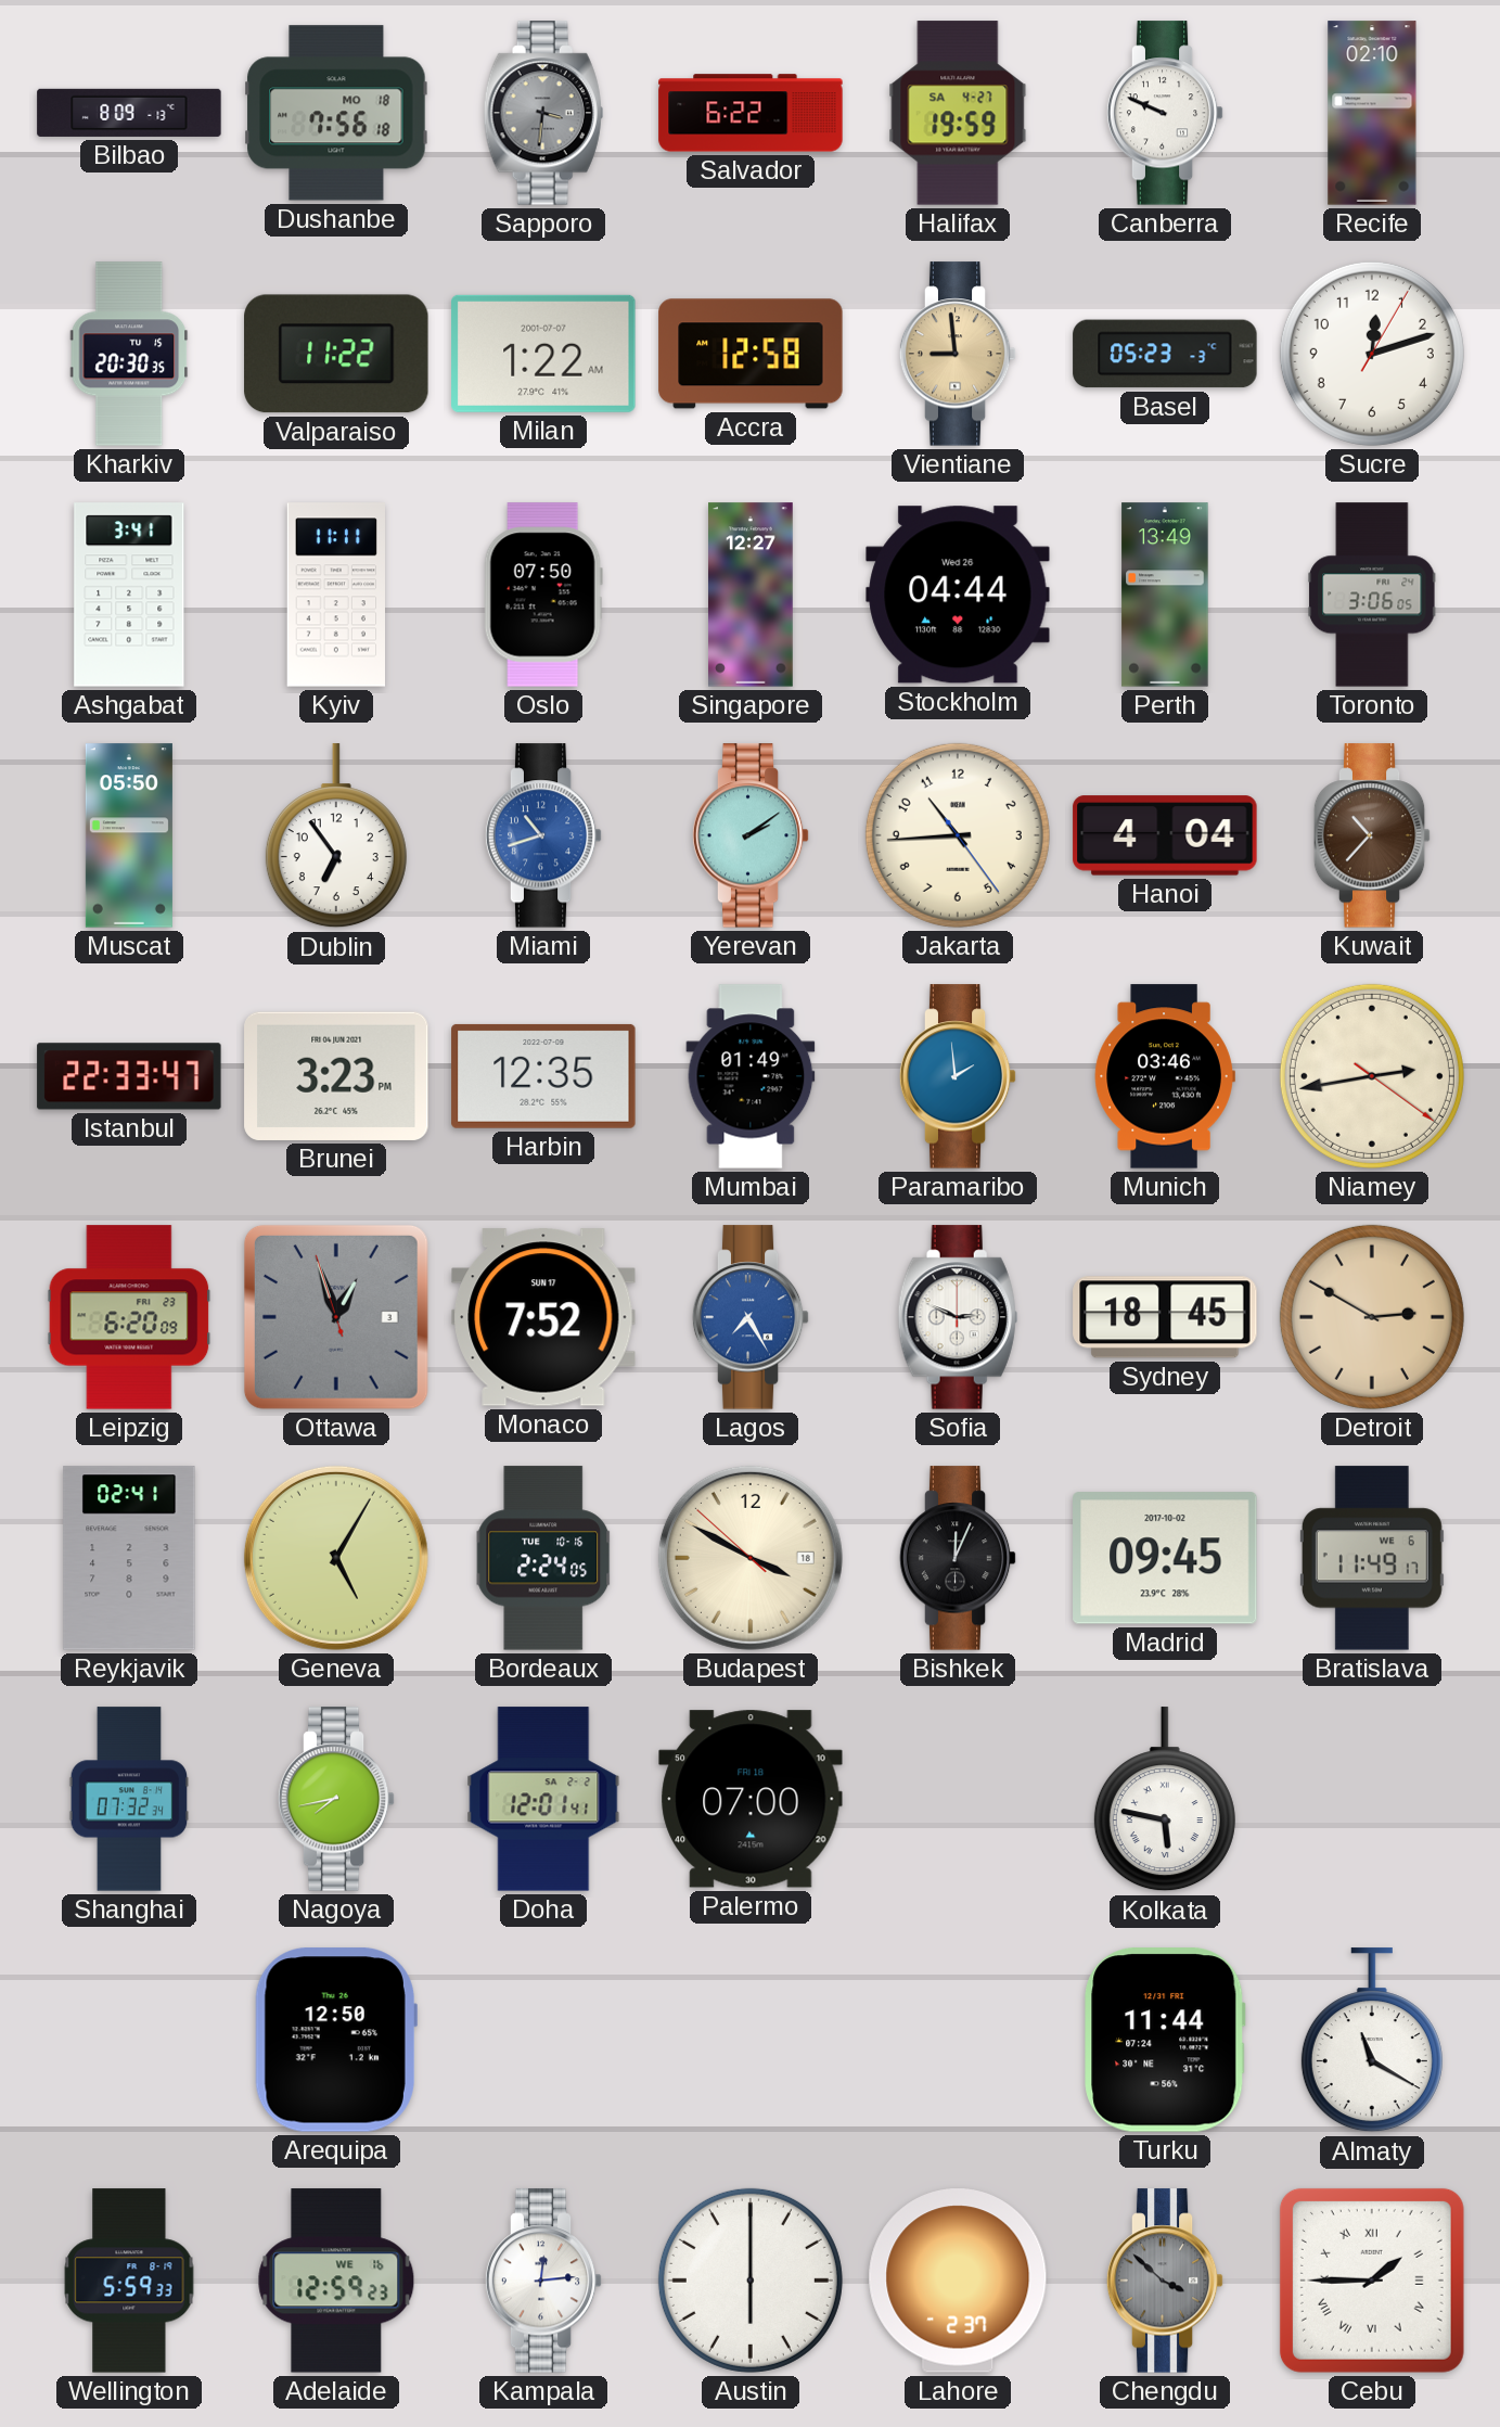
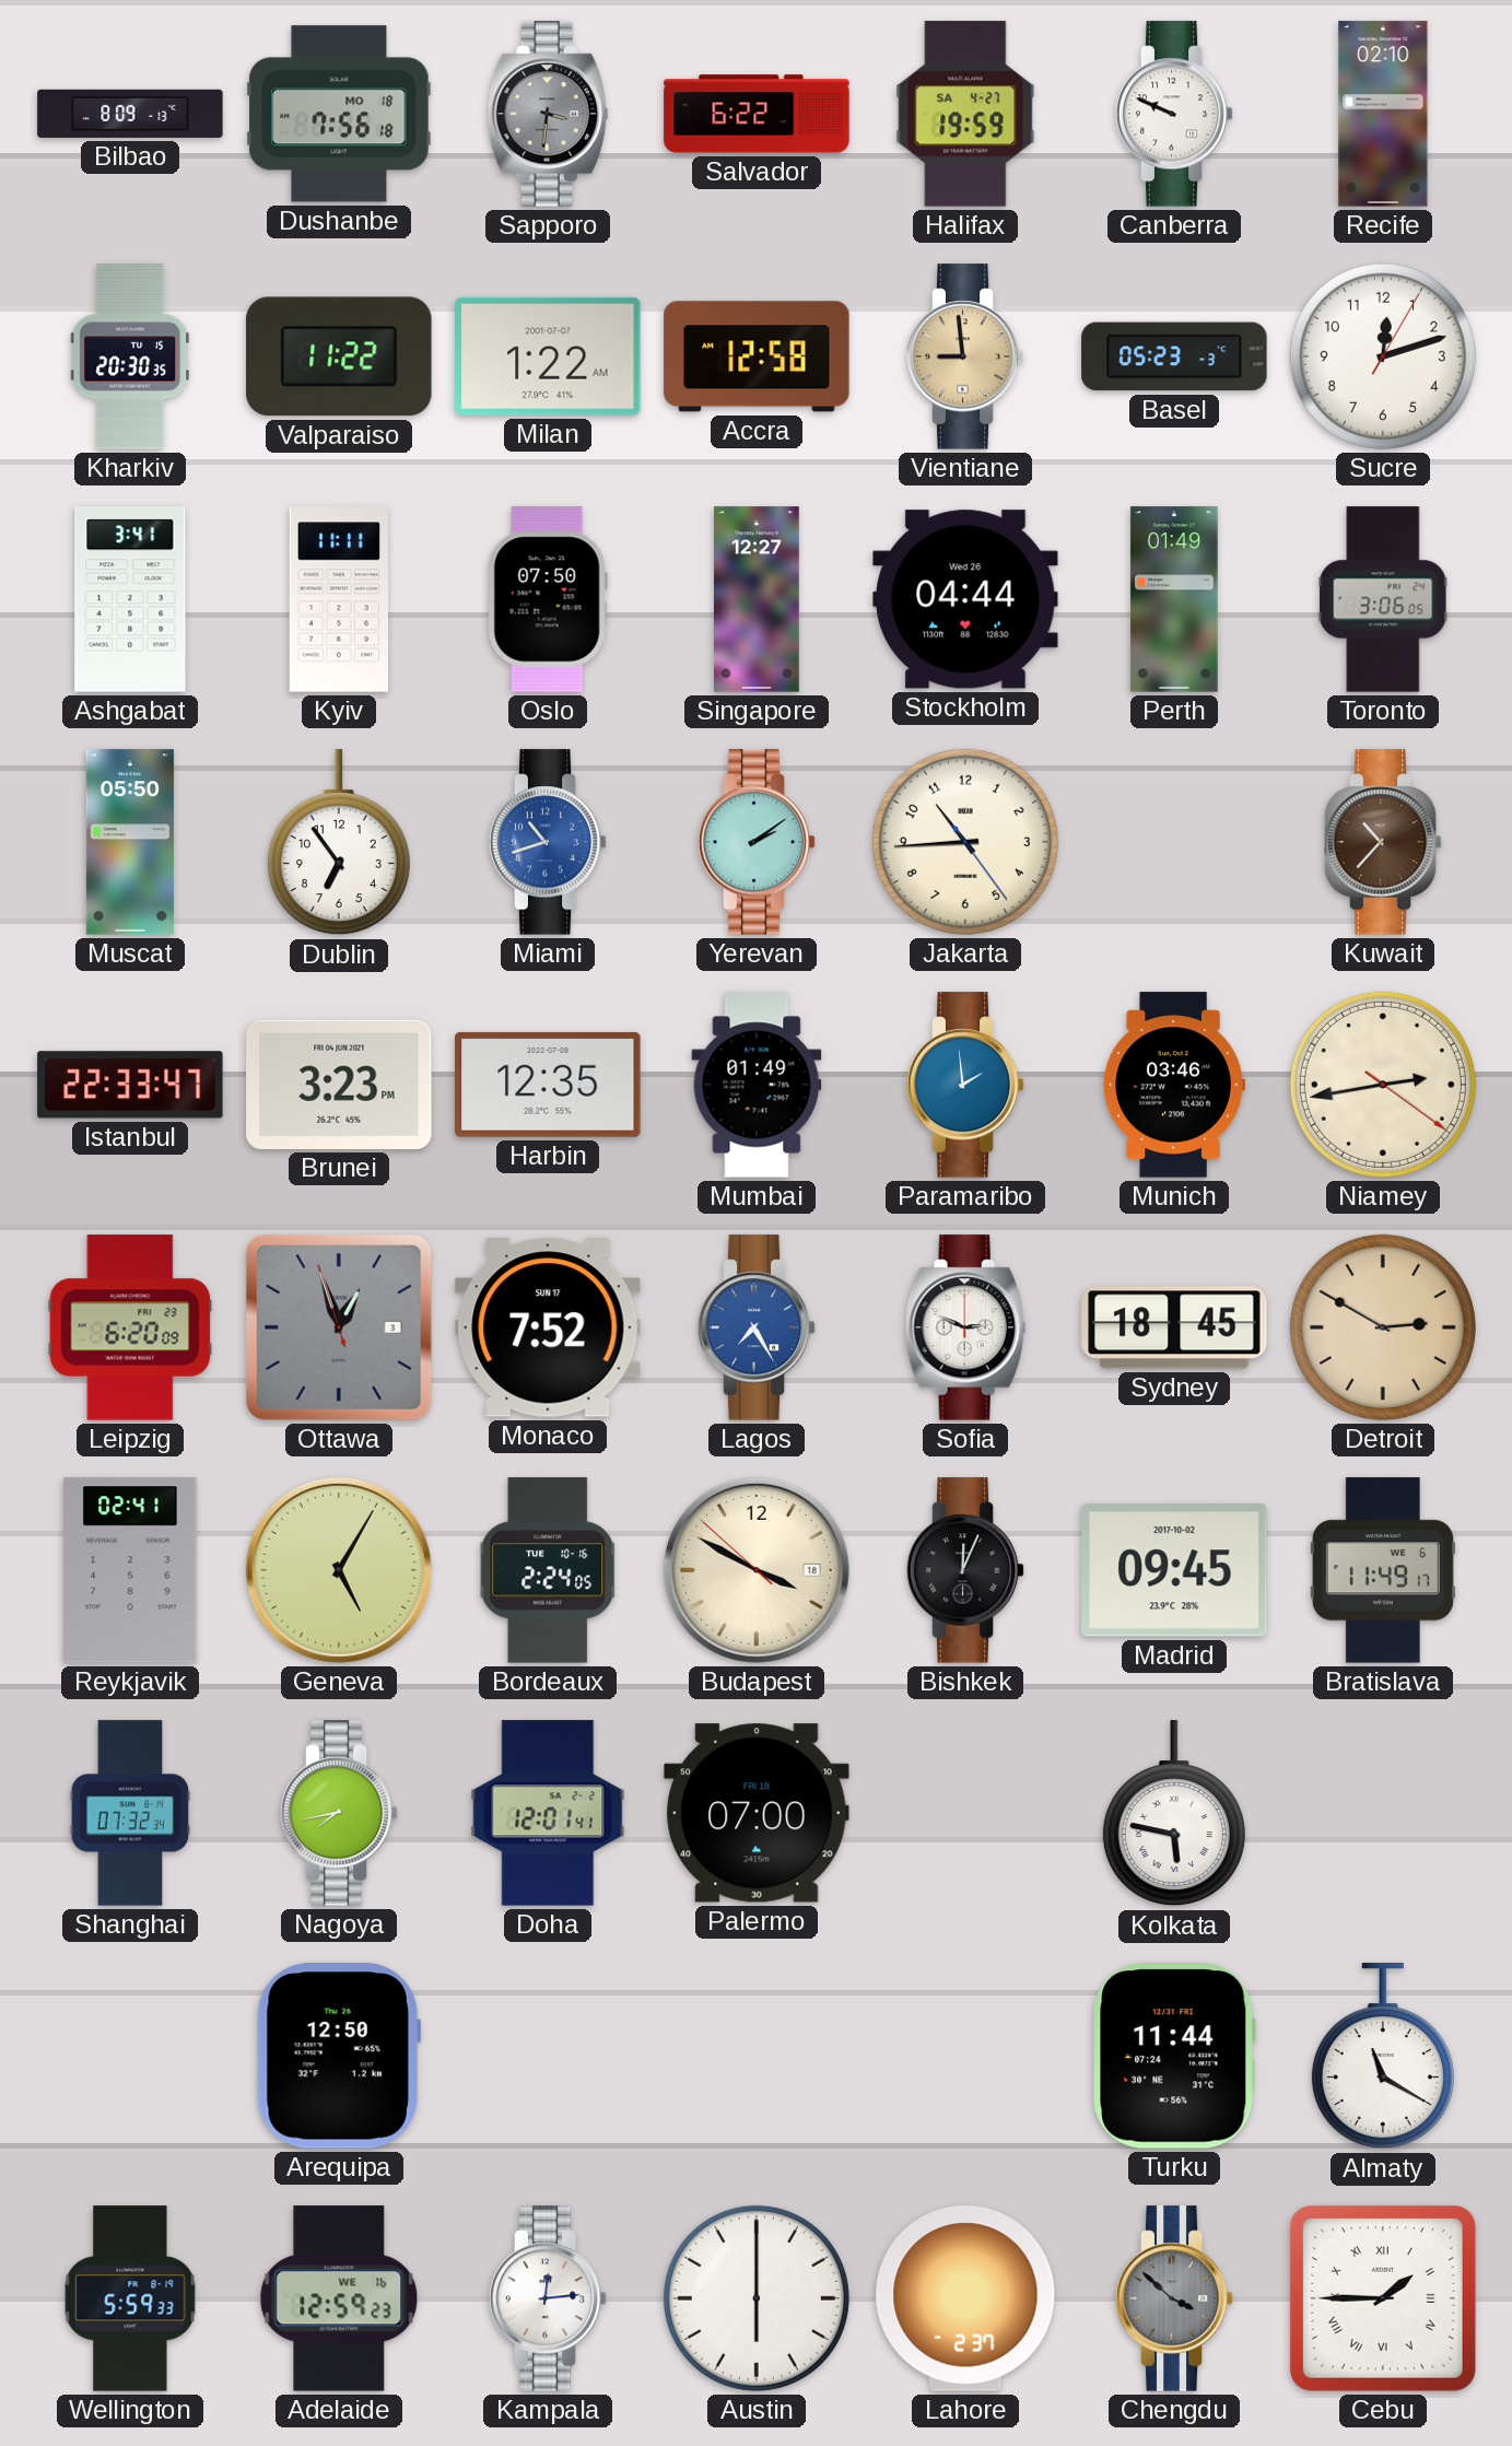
Perth: 13:49 -> 01:49
Hanoi: 4:04 -> none
